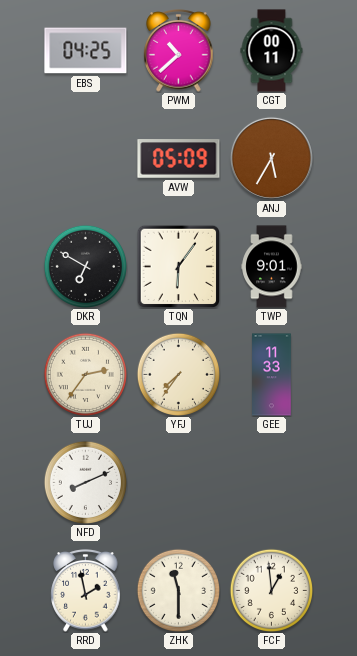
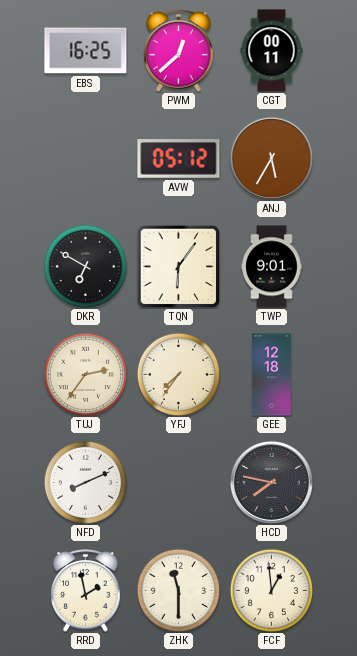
EBS: 04:25 -> 16:25
PWM: 10:38 -> 12:38
AVW: 05:09 -> 05:12
GEE: 11:33 -> 12:18
HCD: none -> 7:47
